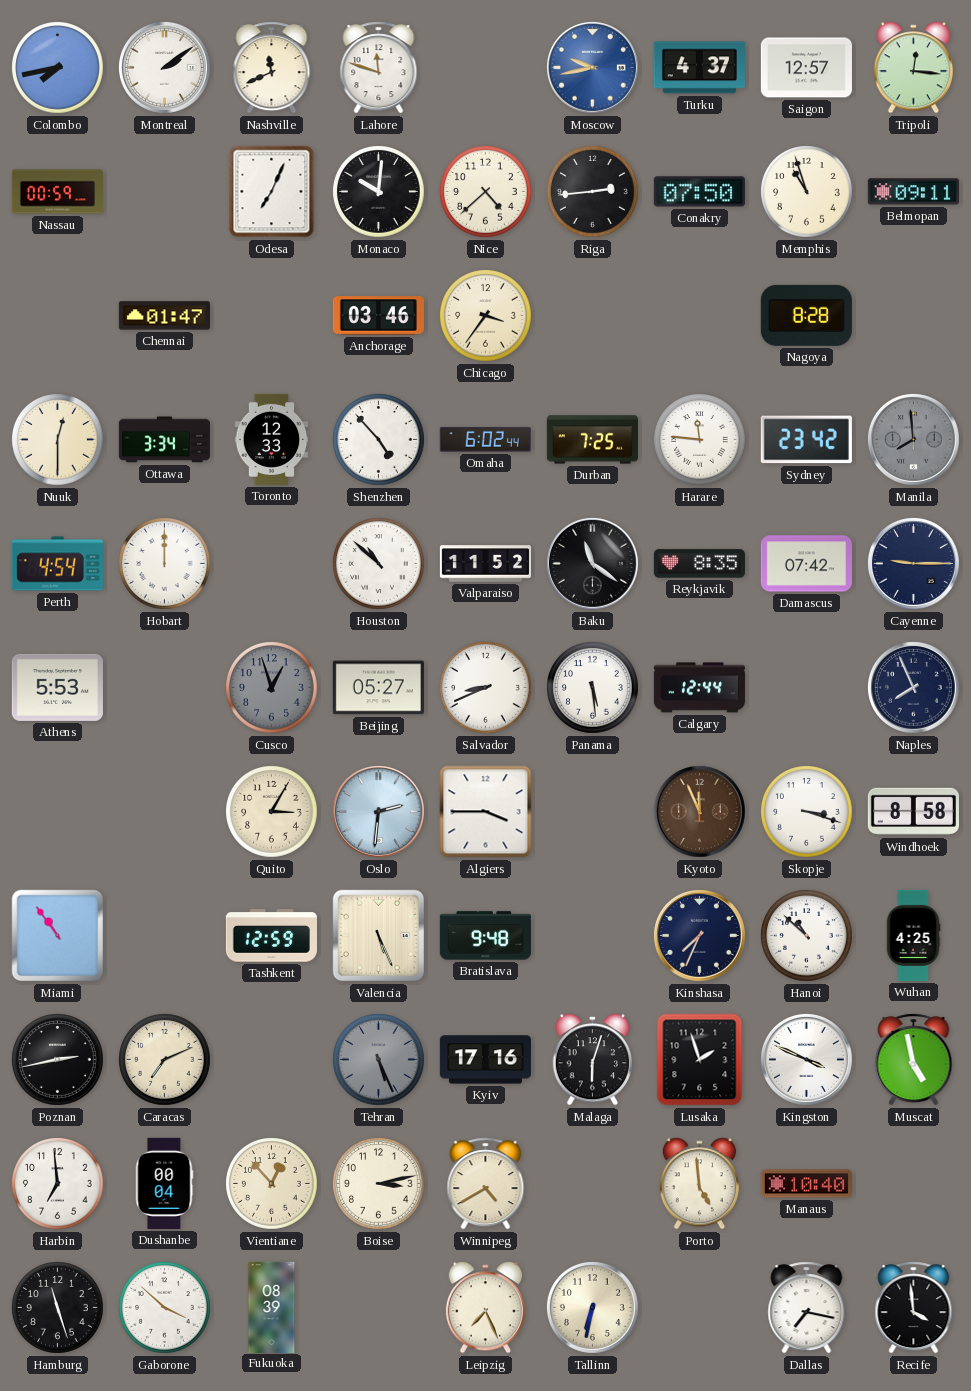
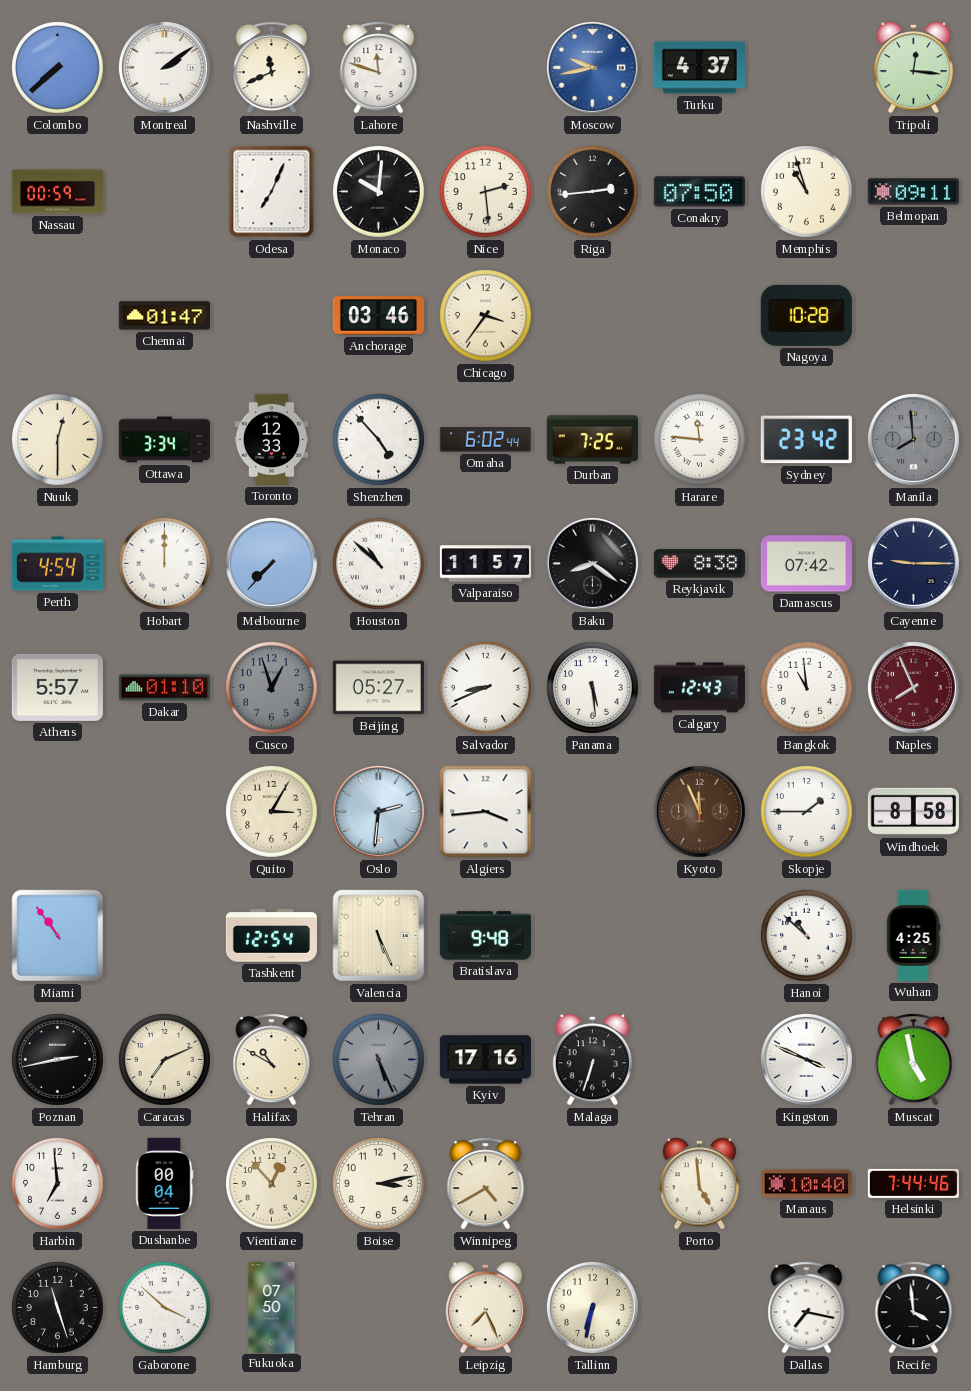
Colombo: 7:43 -> 7:38
Saigon: 12:57 -> none
Nice: 4:38 -> 2:29
Nagoya: 8:28 -> 10:28
Melbourne: none -> 7:37
Valparaiso: 11:52 -> 11:57
Baku: 11:21 -> 8:21
Reykjavik: 8:35 -> 8:38
Athens: 5:53 -> 5:57
Dakar: none -> 01:10
Calgary: 12:44 -> 12:43
Bangkok: none -> 10:59
Naples dial: navy -> burgundy
Algiers: 3:45 -> 3:44
Skopje: 3:18 -> 1:45
Tashkent: 12:59 -> 12:54
Kinshasa: 7:34 -> none
Halifax: none -> 10:50
Malaga: 6:03 -> 6:33
Lusaka: 1:57 -> none
Helsinki: none -> 7:44
Fukuoka: 08:39 -> 07:50
